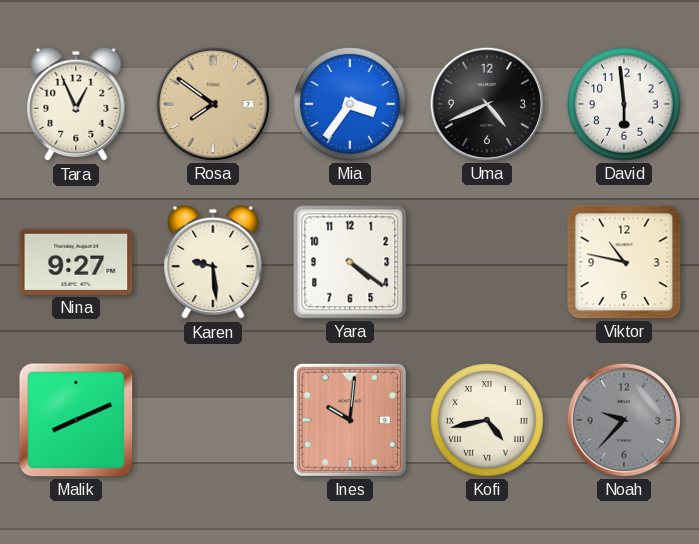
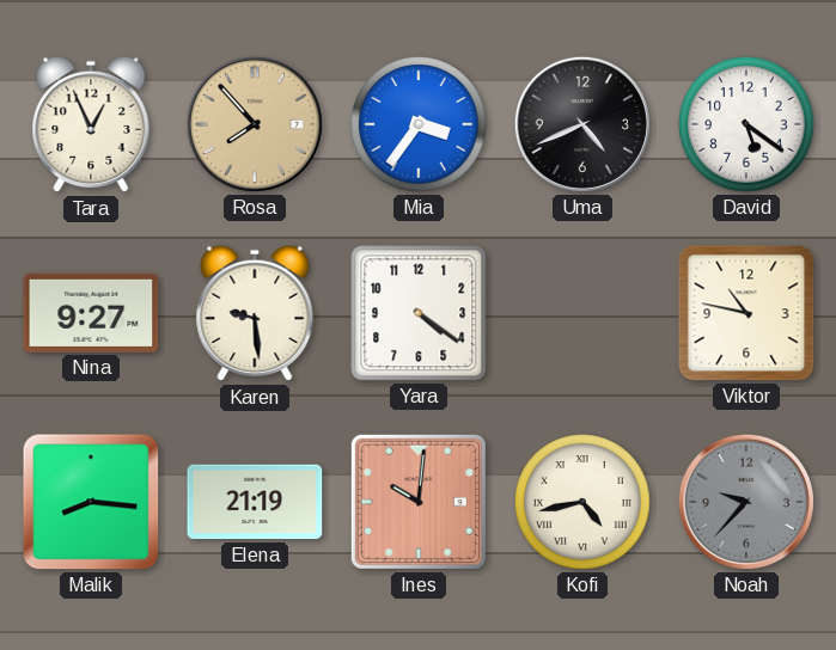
Rosa: 7:51 -> 7:53
David: 5:59 -> 5:21
Malik: 8:11 -> 8:16
Elena: none -> 21:19
